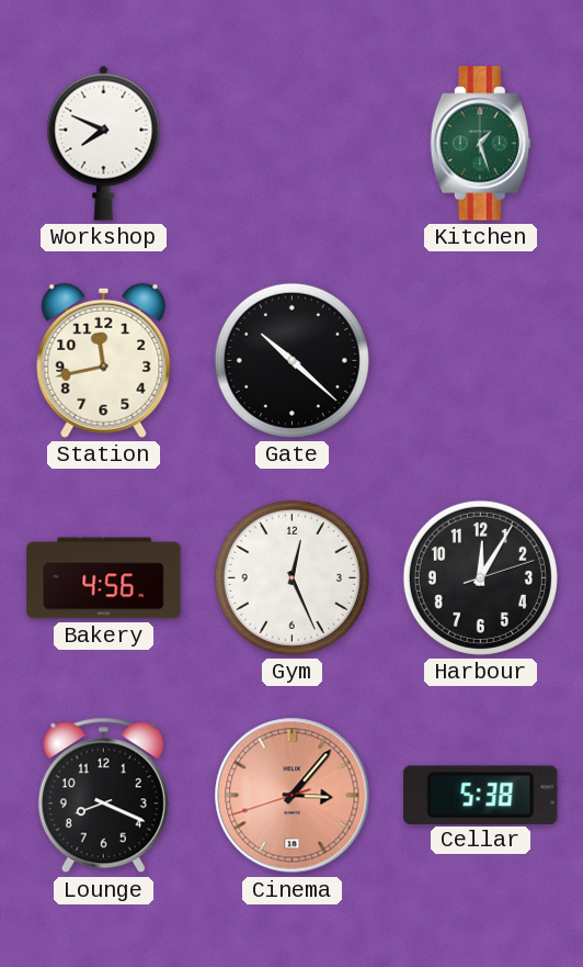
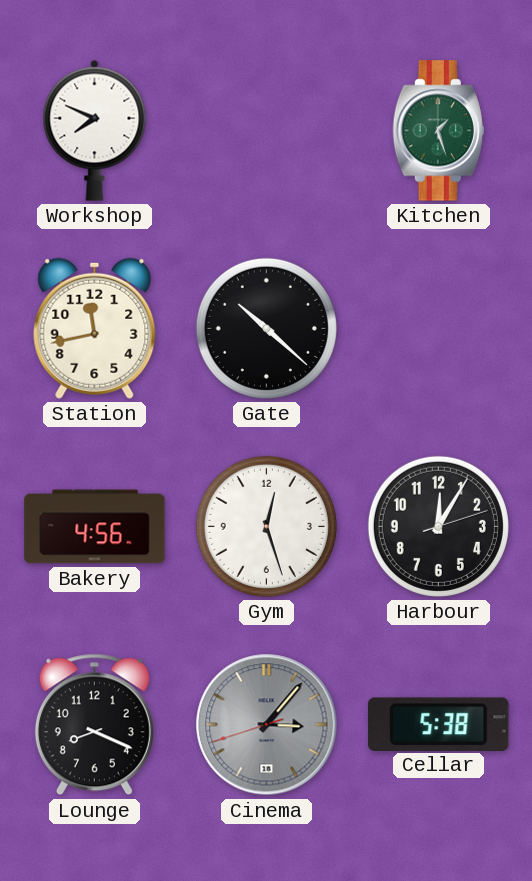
Gym: 12:26 -> 12:27
Cinema dial: salmon -> grey
